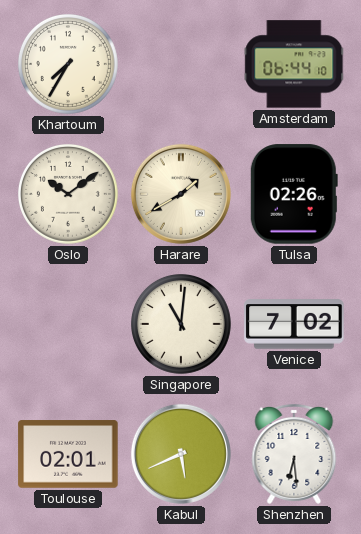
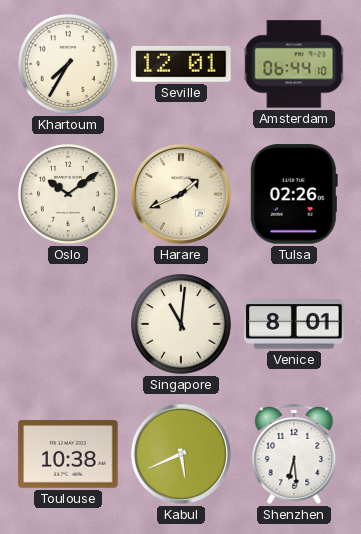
Seville: none -> 12:01
Harare: 1:40 -> 1:41
Venice: 7:02 -> 8:01
Toulouse: 02:01 -> 10:38
